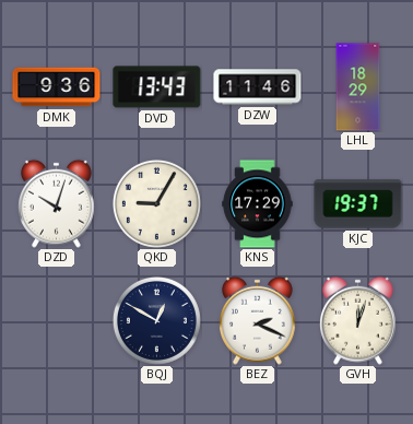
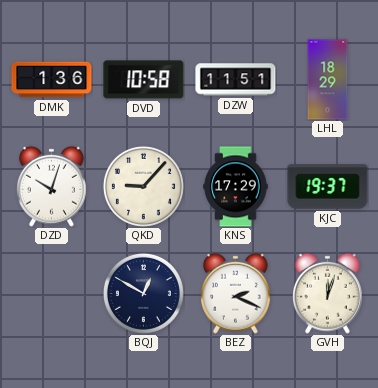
DMK: 9:36 -> 1:36
DVD: 13:43 -> 10:58
DZW: 11:46 -> 11:51
QKD: 9:05 -> 9:07
